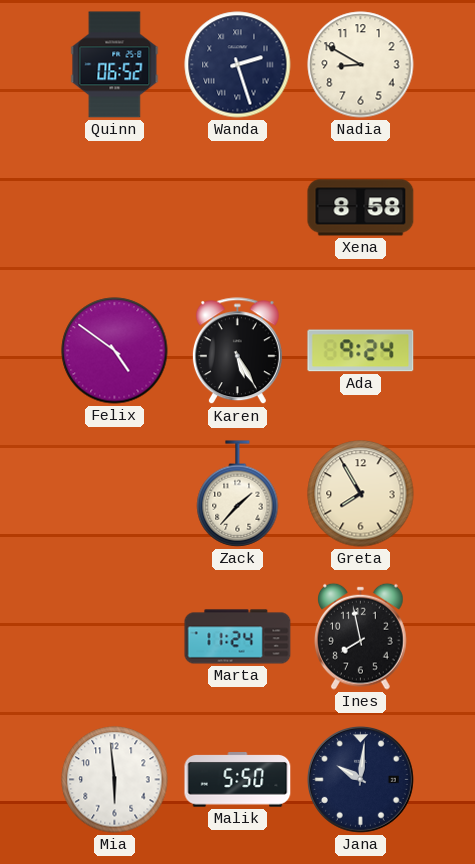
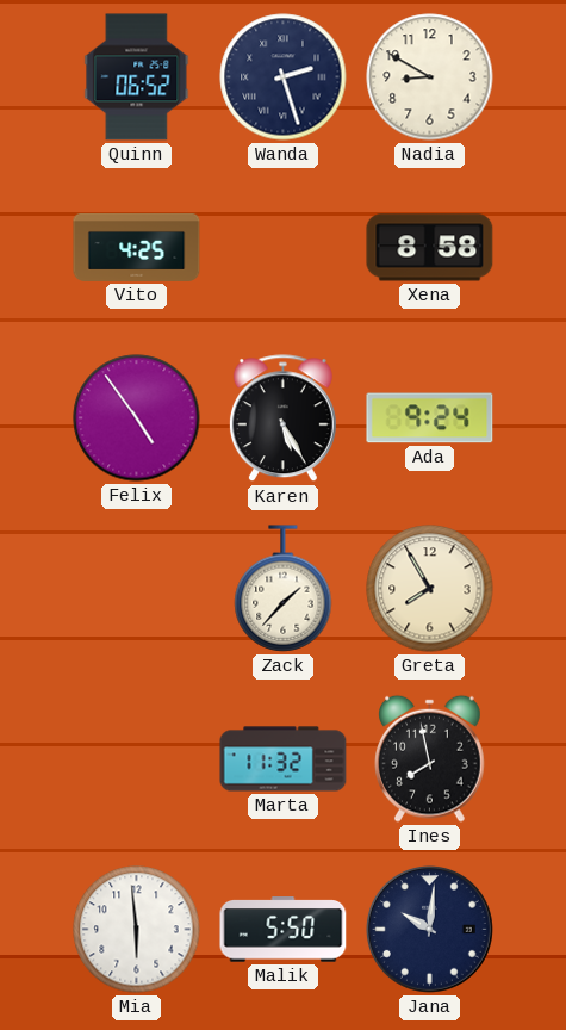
Vito: none -> 4:25
Felix: 4:51 -> 4:54
Marta: 11:24 -> 11:32
